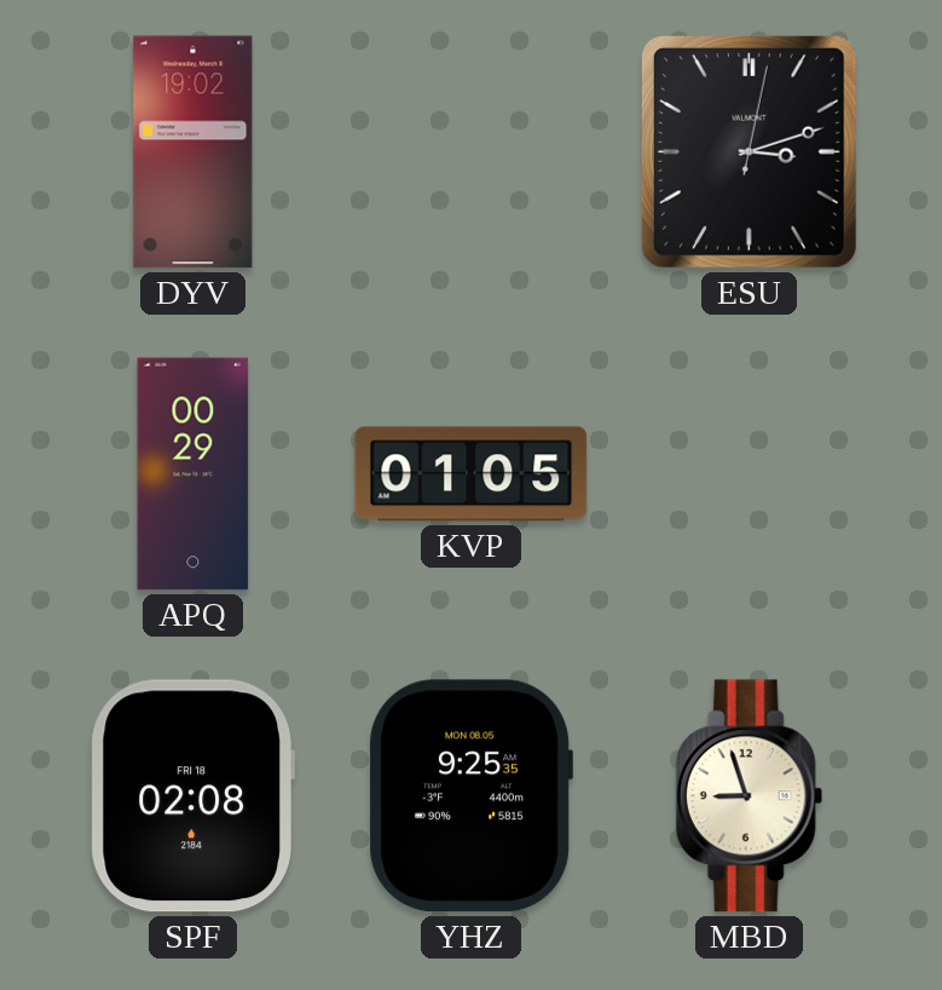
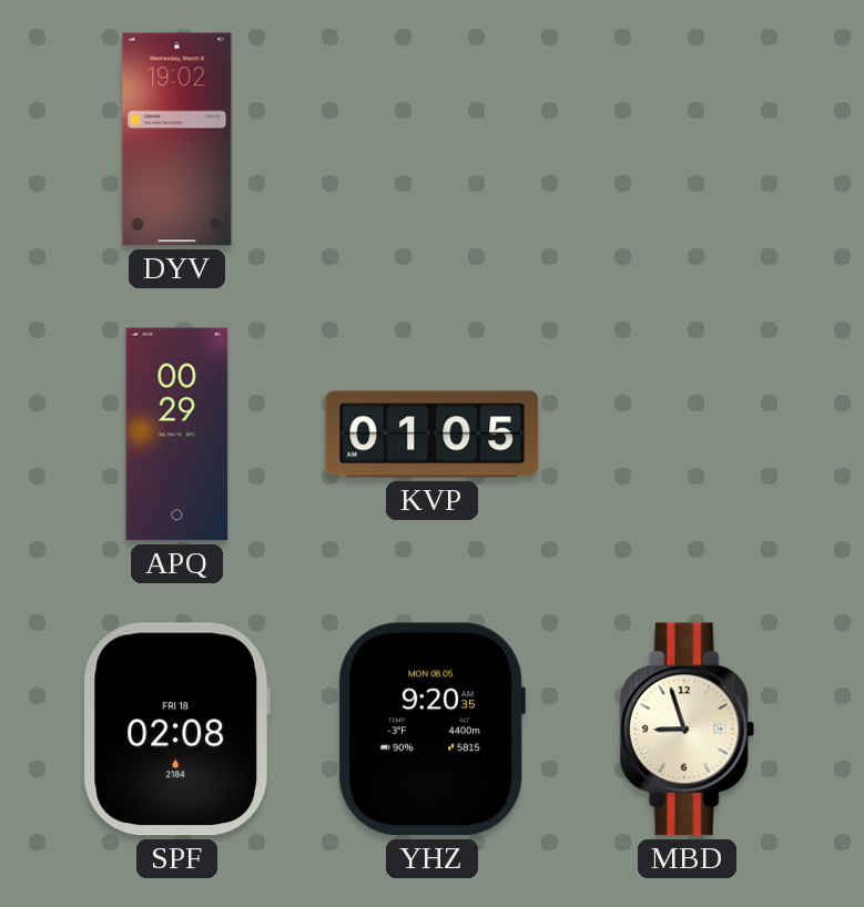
ESU: 3:12 -> none
YHZ: 9:25 -> 9:20
